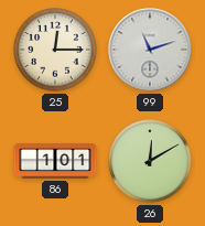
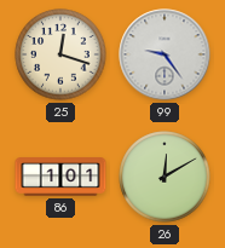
25: 12:15 -> 12:18
99: 11:12 -> 9:24
